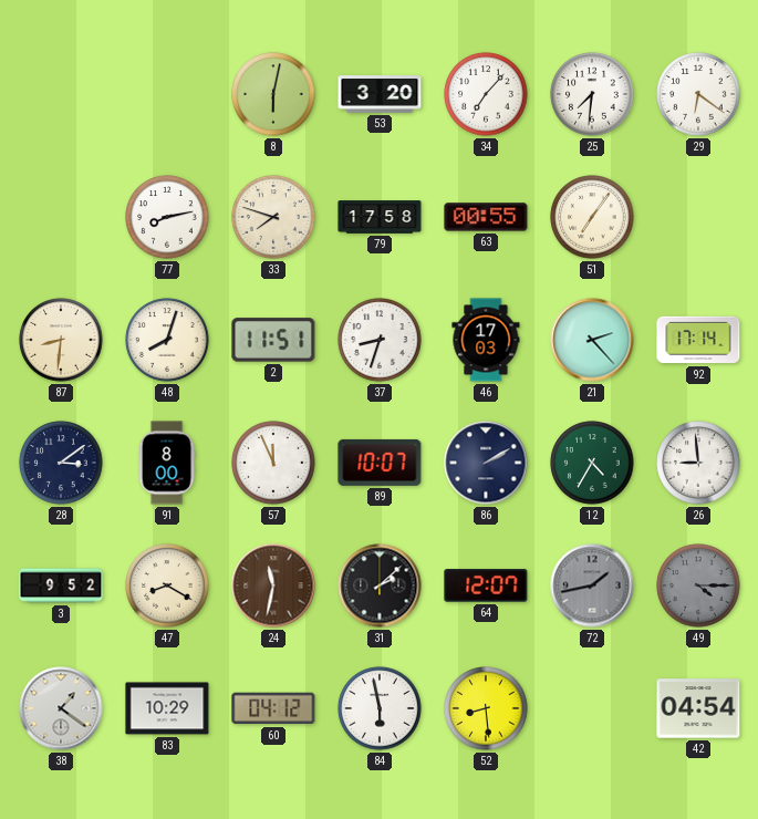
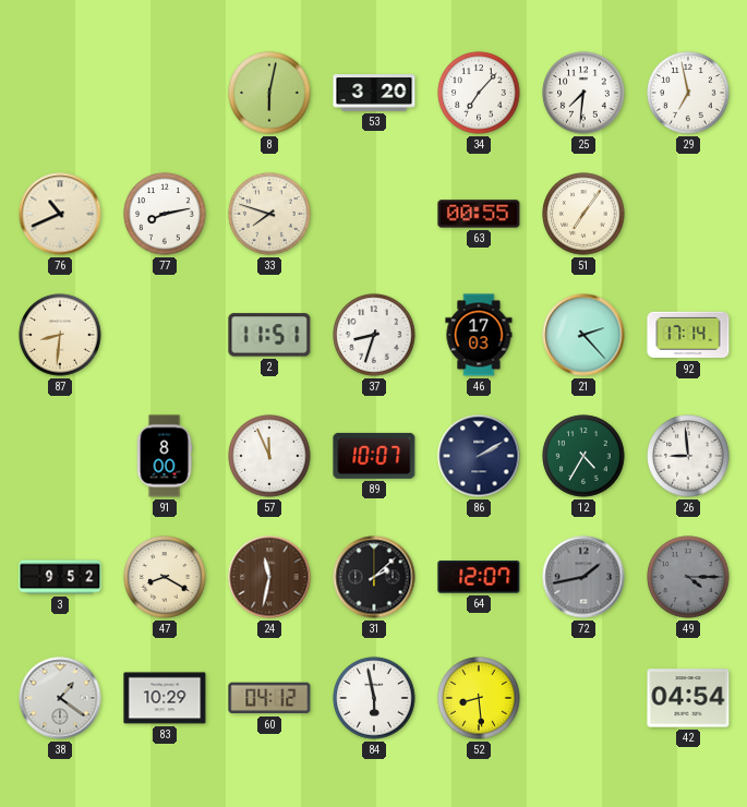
29: 6:21 -> 6:58
76: none -> 10:41
79: 17:58 -> none
48: 8:03 -> none
28: 3:09 -> none
